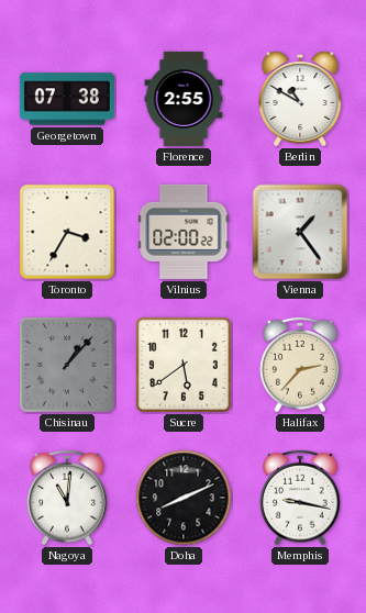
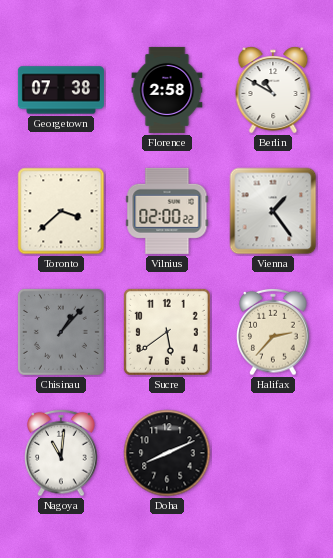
Florence: 2:55 -> 2:58
Toronto: 3:35 -> 3:38
Memphis: 9:17 -> none
